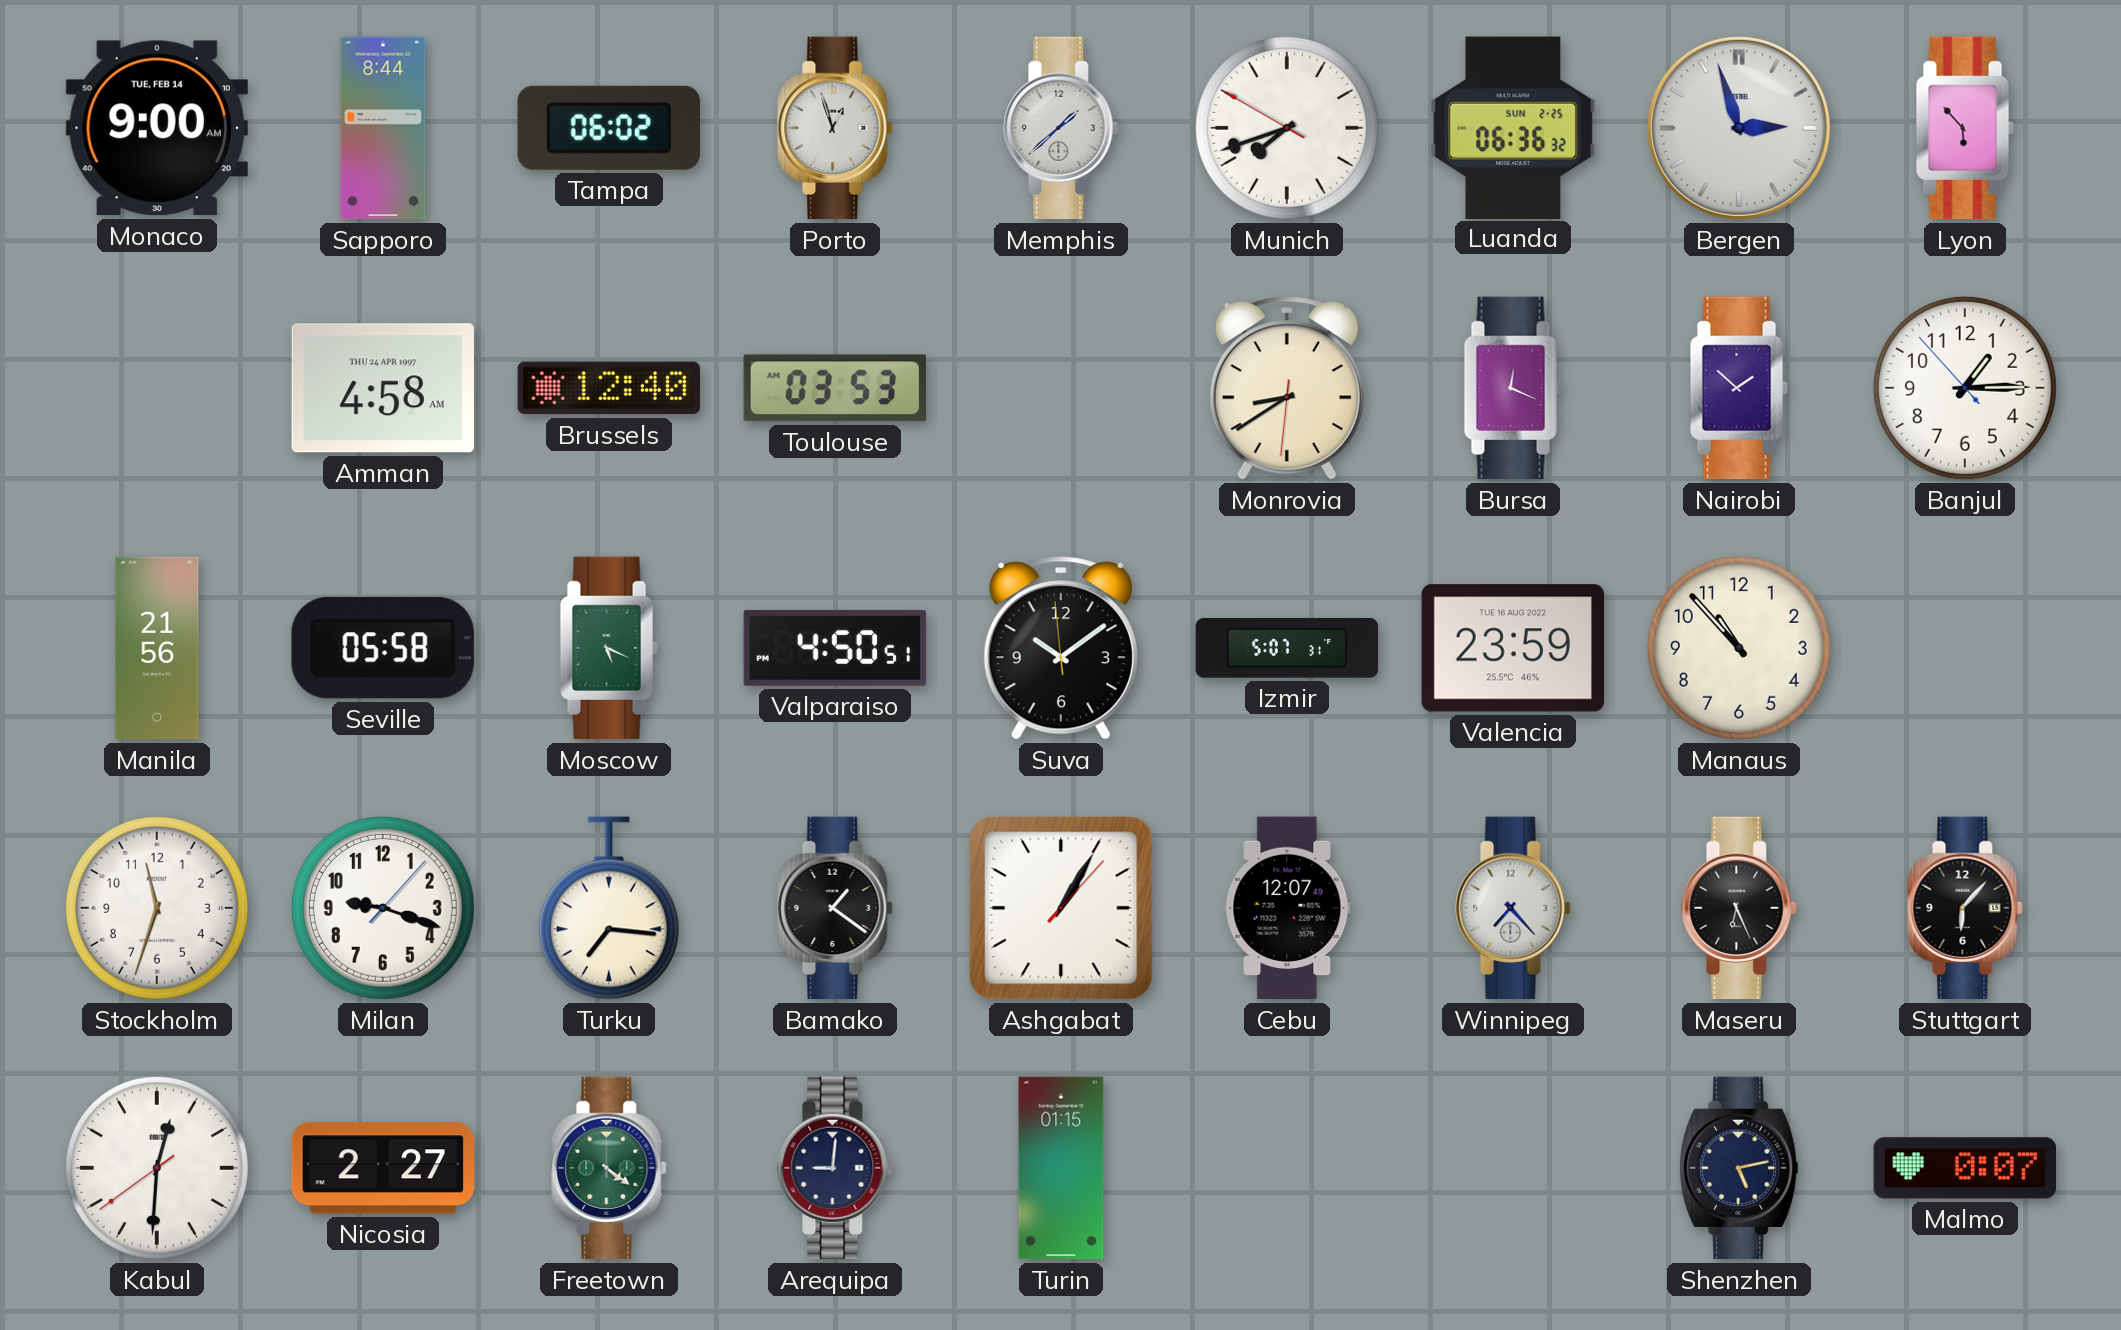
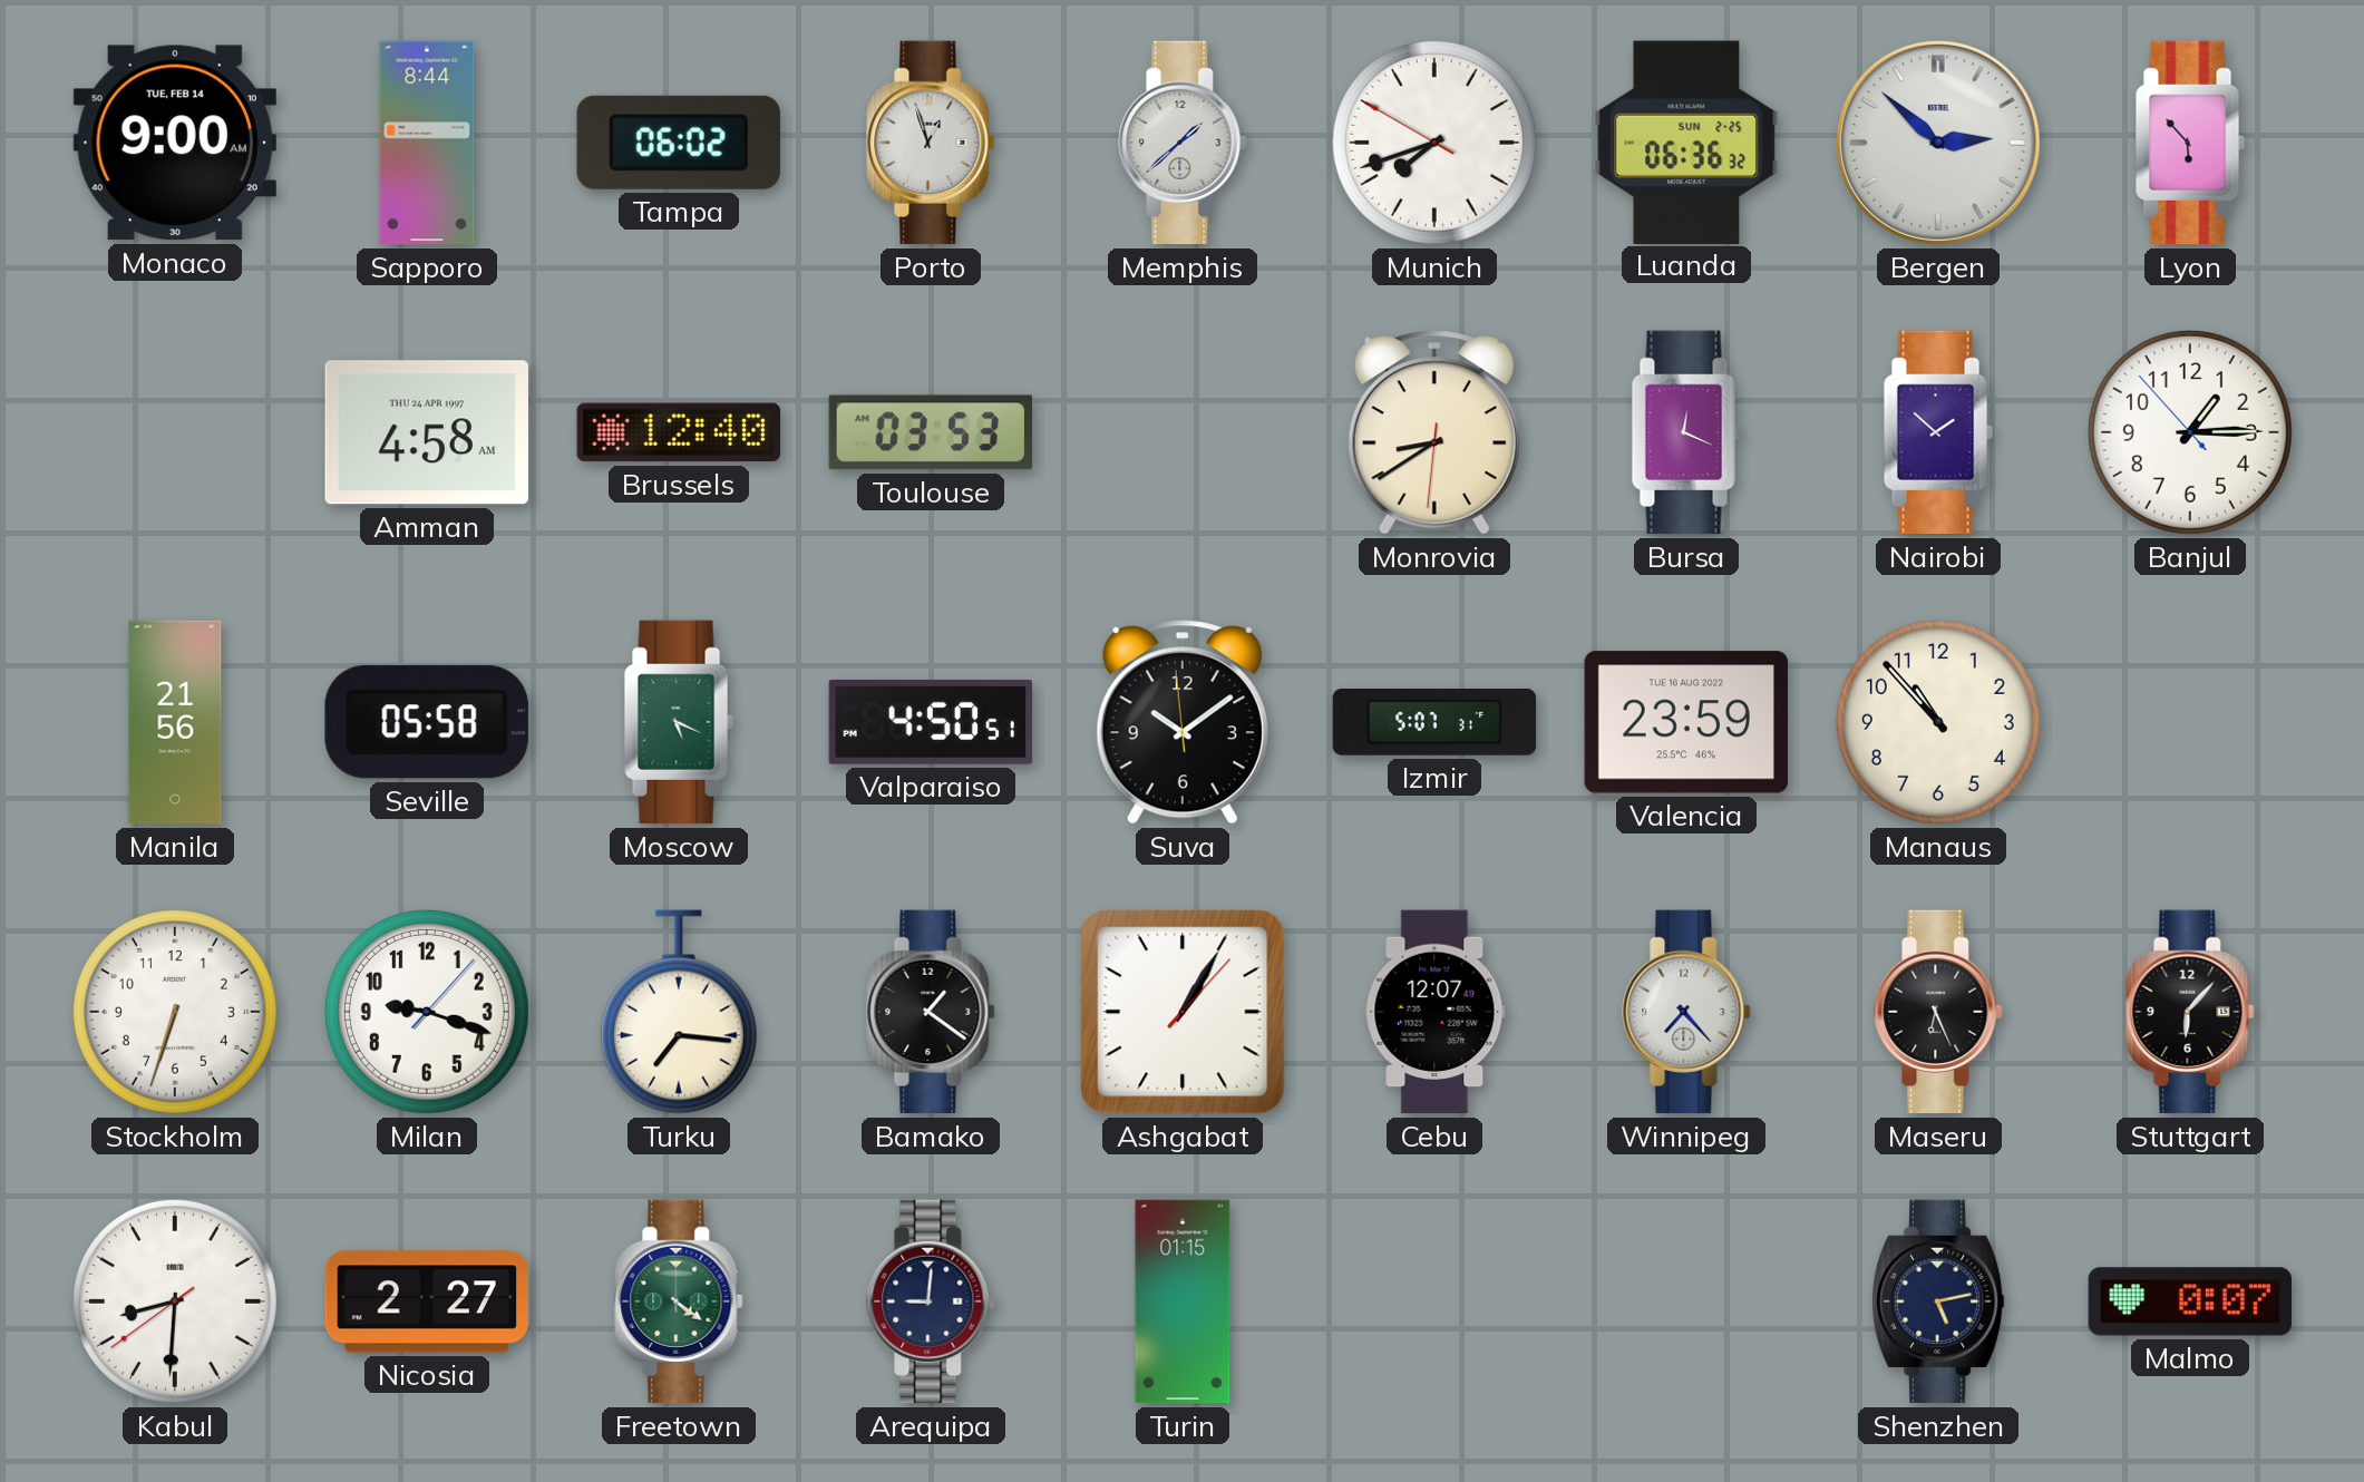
Bergen: 2:57 -> 2:52
Stockholm: 11:33 -> 6:33
Kabul: 12:30 -> 8:30
